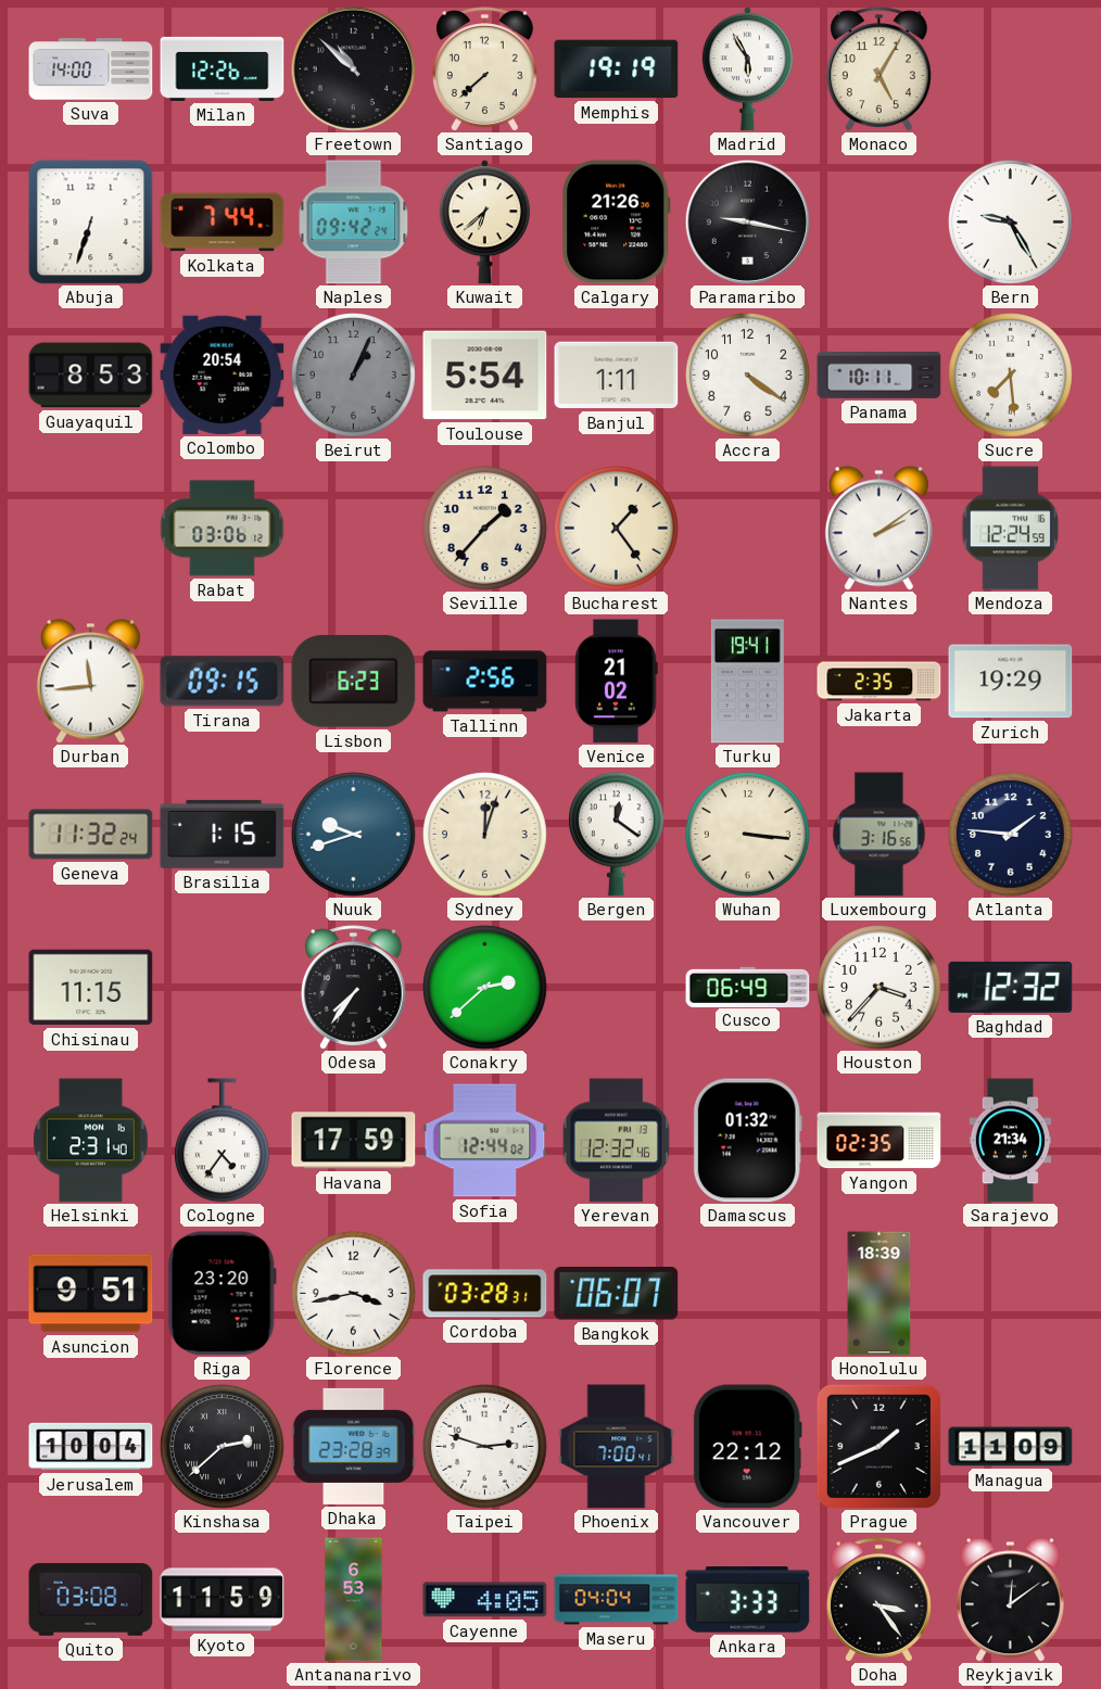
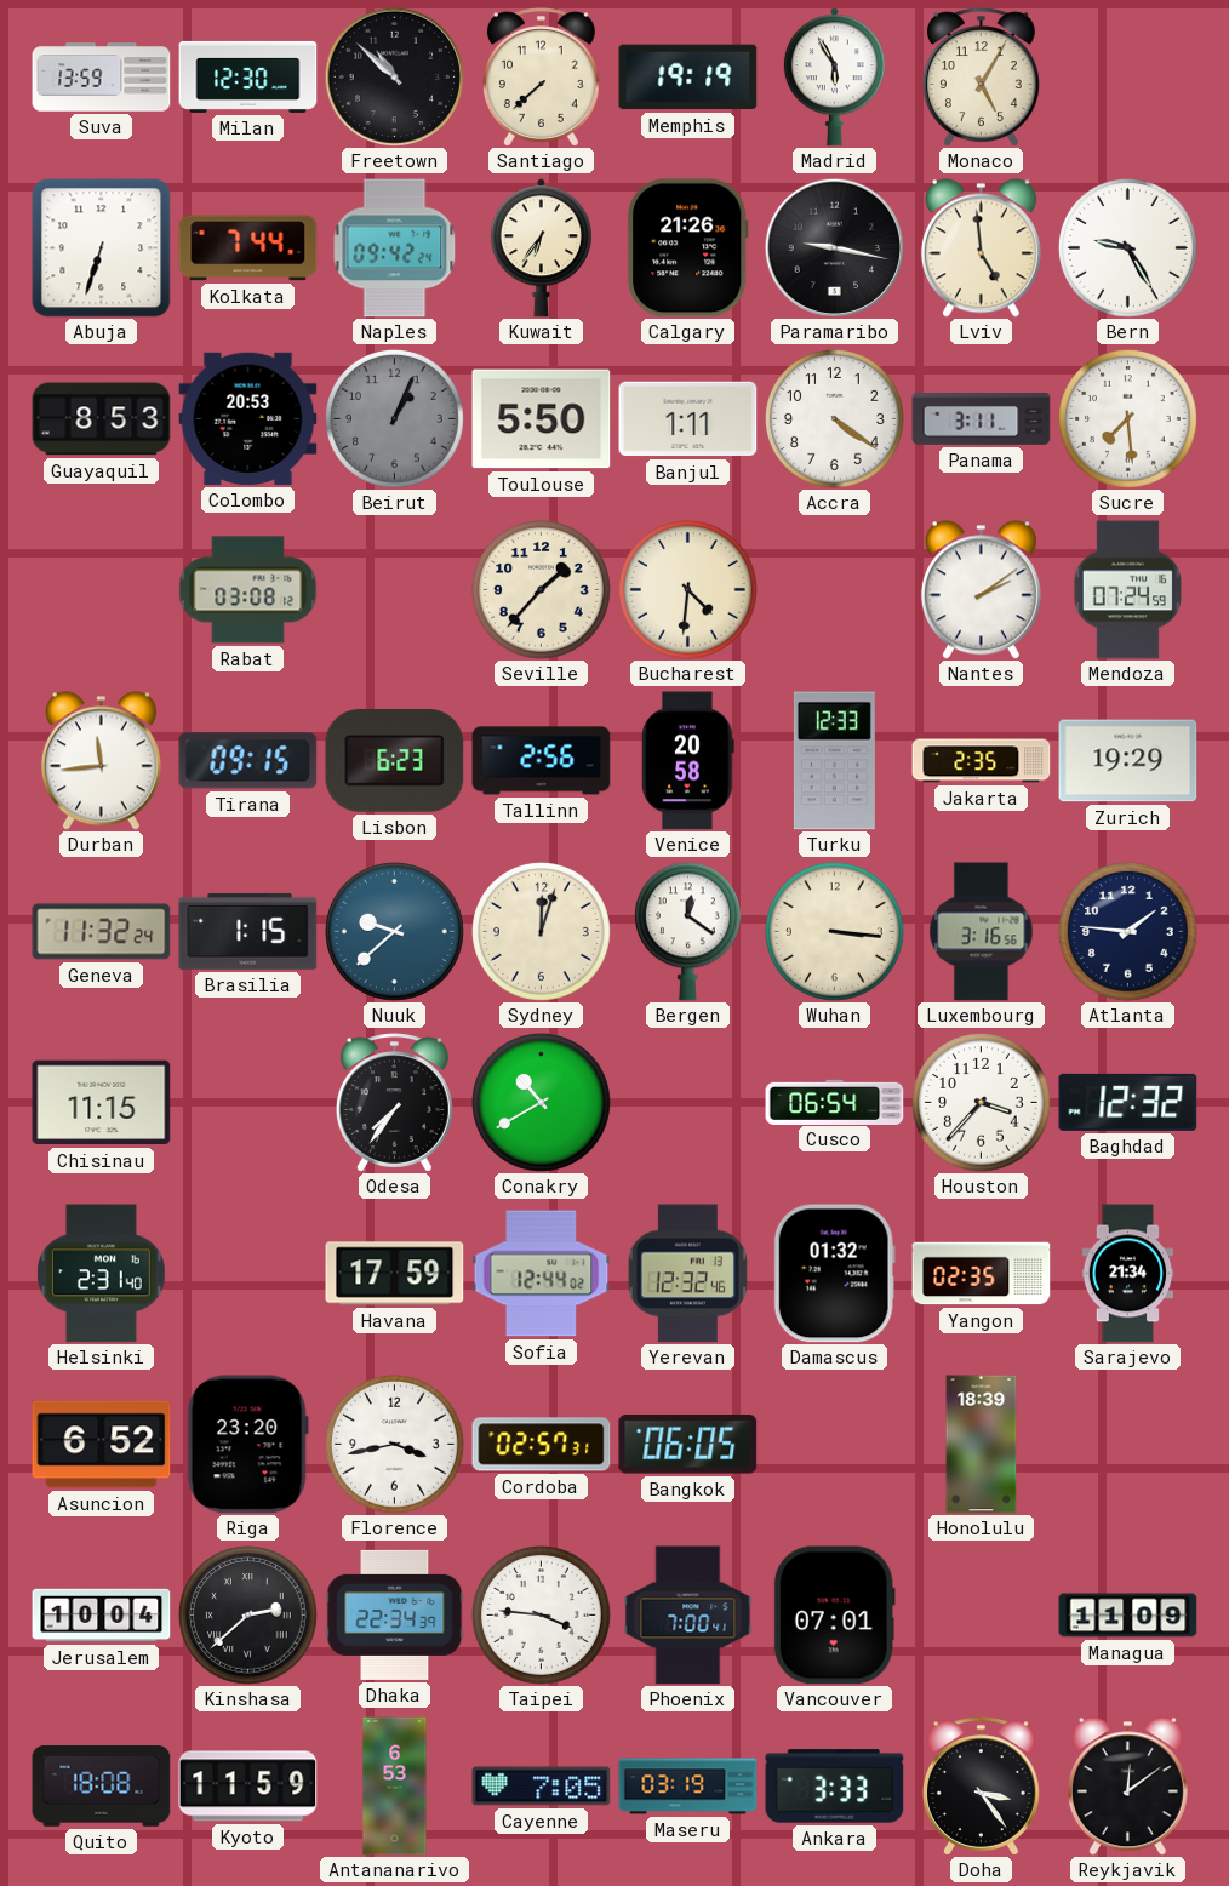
Suva: 14:00 -> 13:59
Milan: 12:26 -> 12:30
Kuwait: 6:38 -> 6:36
Lviv: none -> 4:59
Colombo: 20:54 -> 20:53
Toulouse: 5:54 -> 5:50
Panama: 10:11 -> 3:11
Rabat: 03:06 -> 03:08
Bucharest: 1:24 -> 4:31
Mendoza: 12:24 -> 07:24
Venice: 21:02 -> 20:58
Turku: 19:41 -> 12:33
Nuuk: 9:42 -> 9:38
Conakry: 2:38 -> 10:40
Cusco: 06:49 -> 06:54
Cologne: 4:36 -> none
Asuncion: 9:51 -> 6:52
Cordoba: 03:28 -> 02:57
Bangkok: 06:07 -> 06:05
Dhaka: 23:28 -> 22:34
Taipei: 2:48 -> 3:46
Vancouver: 22:12 -> 07:01
Prague: 1:41 -> none
Quito: 03:08 -> 18:08
Cayenne: 4:05 -> 7:05
Maseru: 04:04 -> 03:19
